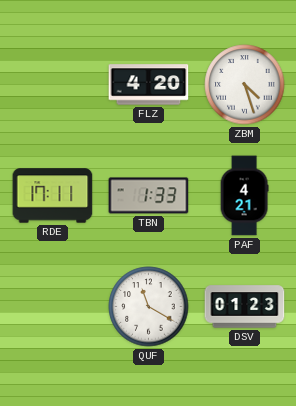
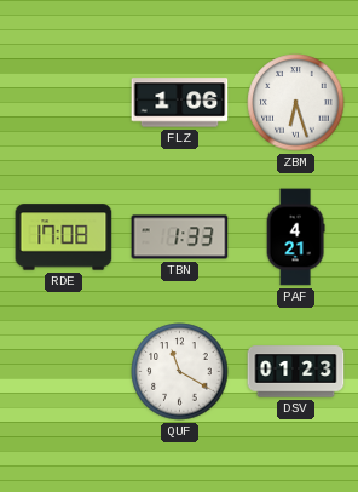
FLZ: 4:20 -> 1:06
ZBM: 4:27 -> 6:27
RDE: 17:11 -> 17:08
